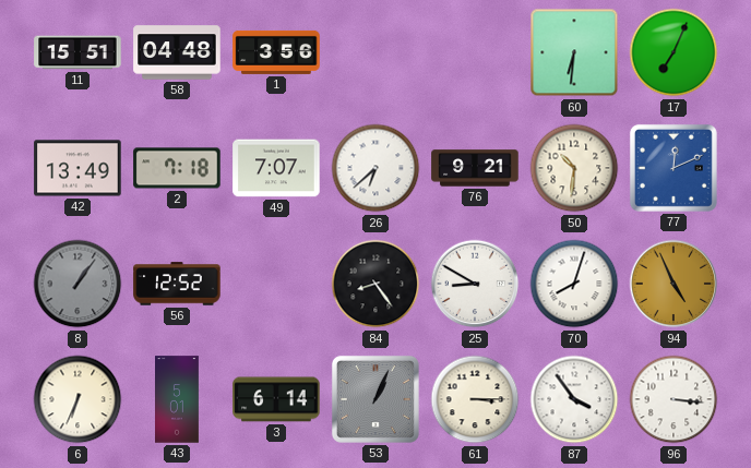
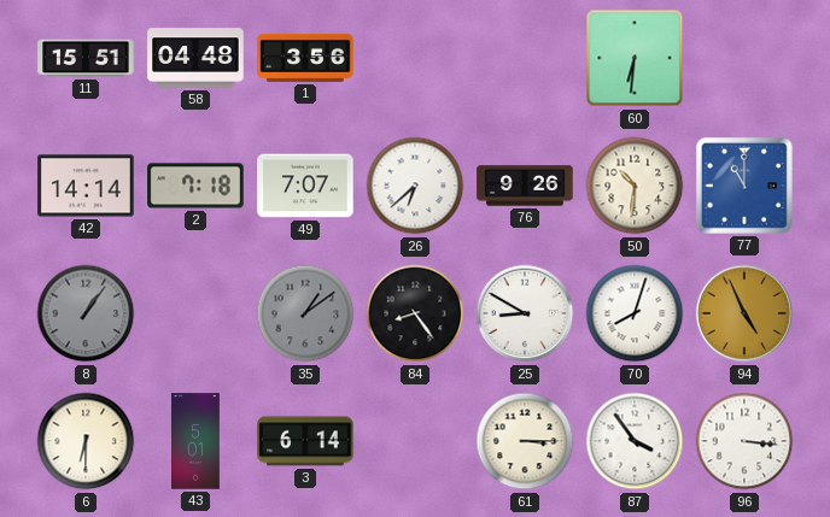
17: 7:04 -> none
42: 13:49 -> 14:14
76: 9:21 -> 9:26
77: 12:11 -> 11:00
56: 12:52 -> none
35: none -> 1:09
6: 6:34 -> 6:30
53: 1:04 -> none
